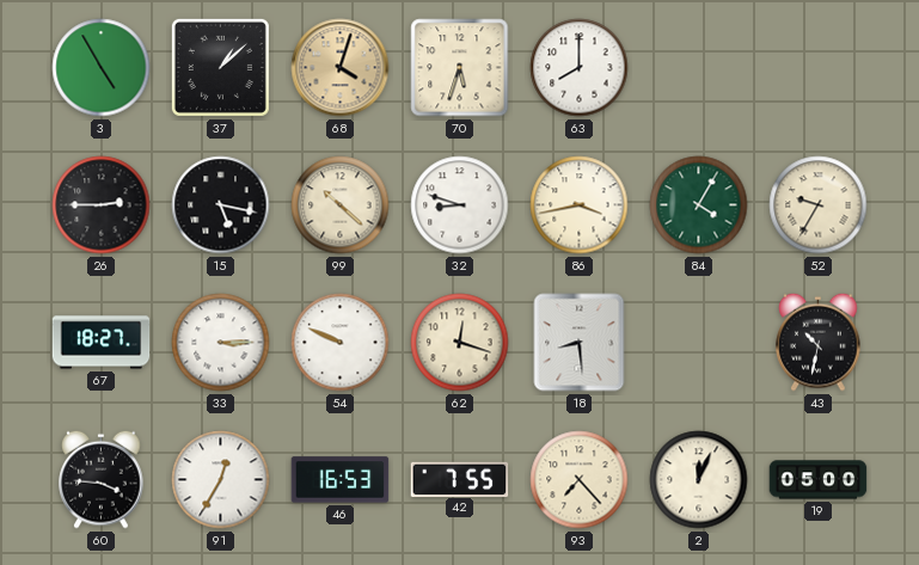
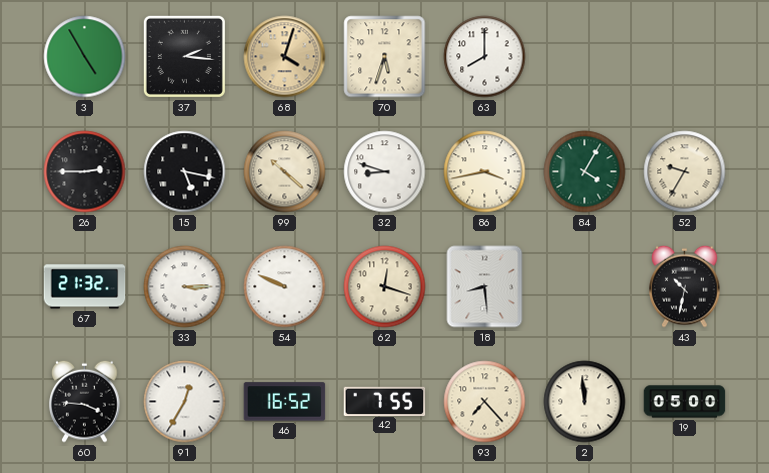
37: 1:08 -> 2:16
67: 18:27 -> 21:32
46: 16:53 -> 16:52
2: 12:04 -> 11:59
